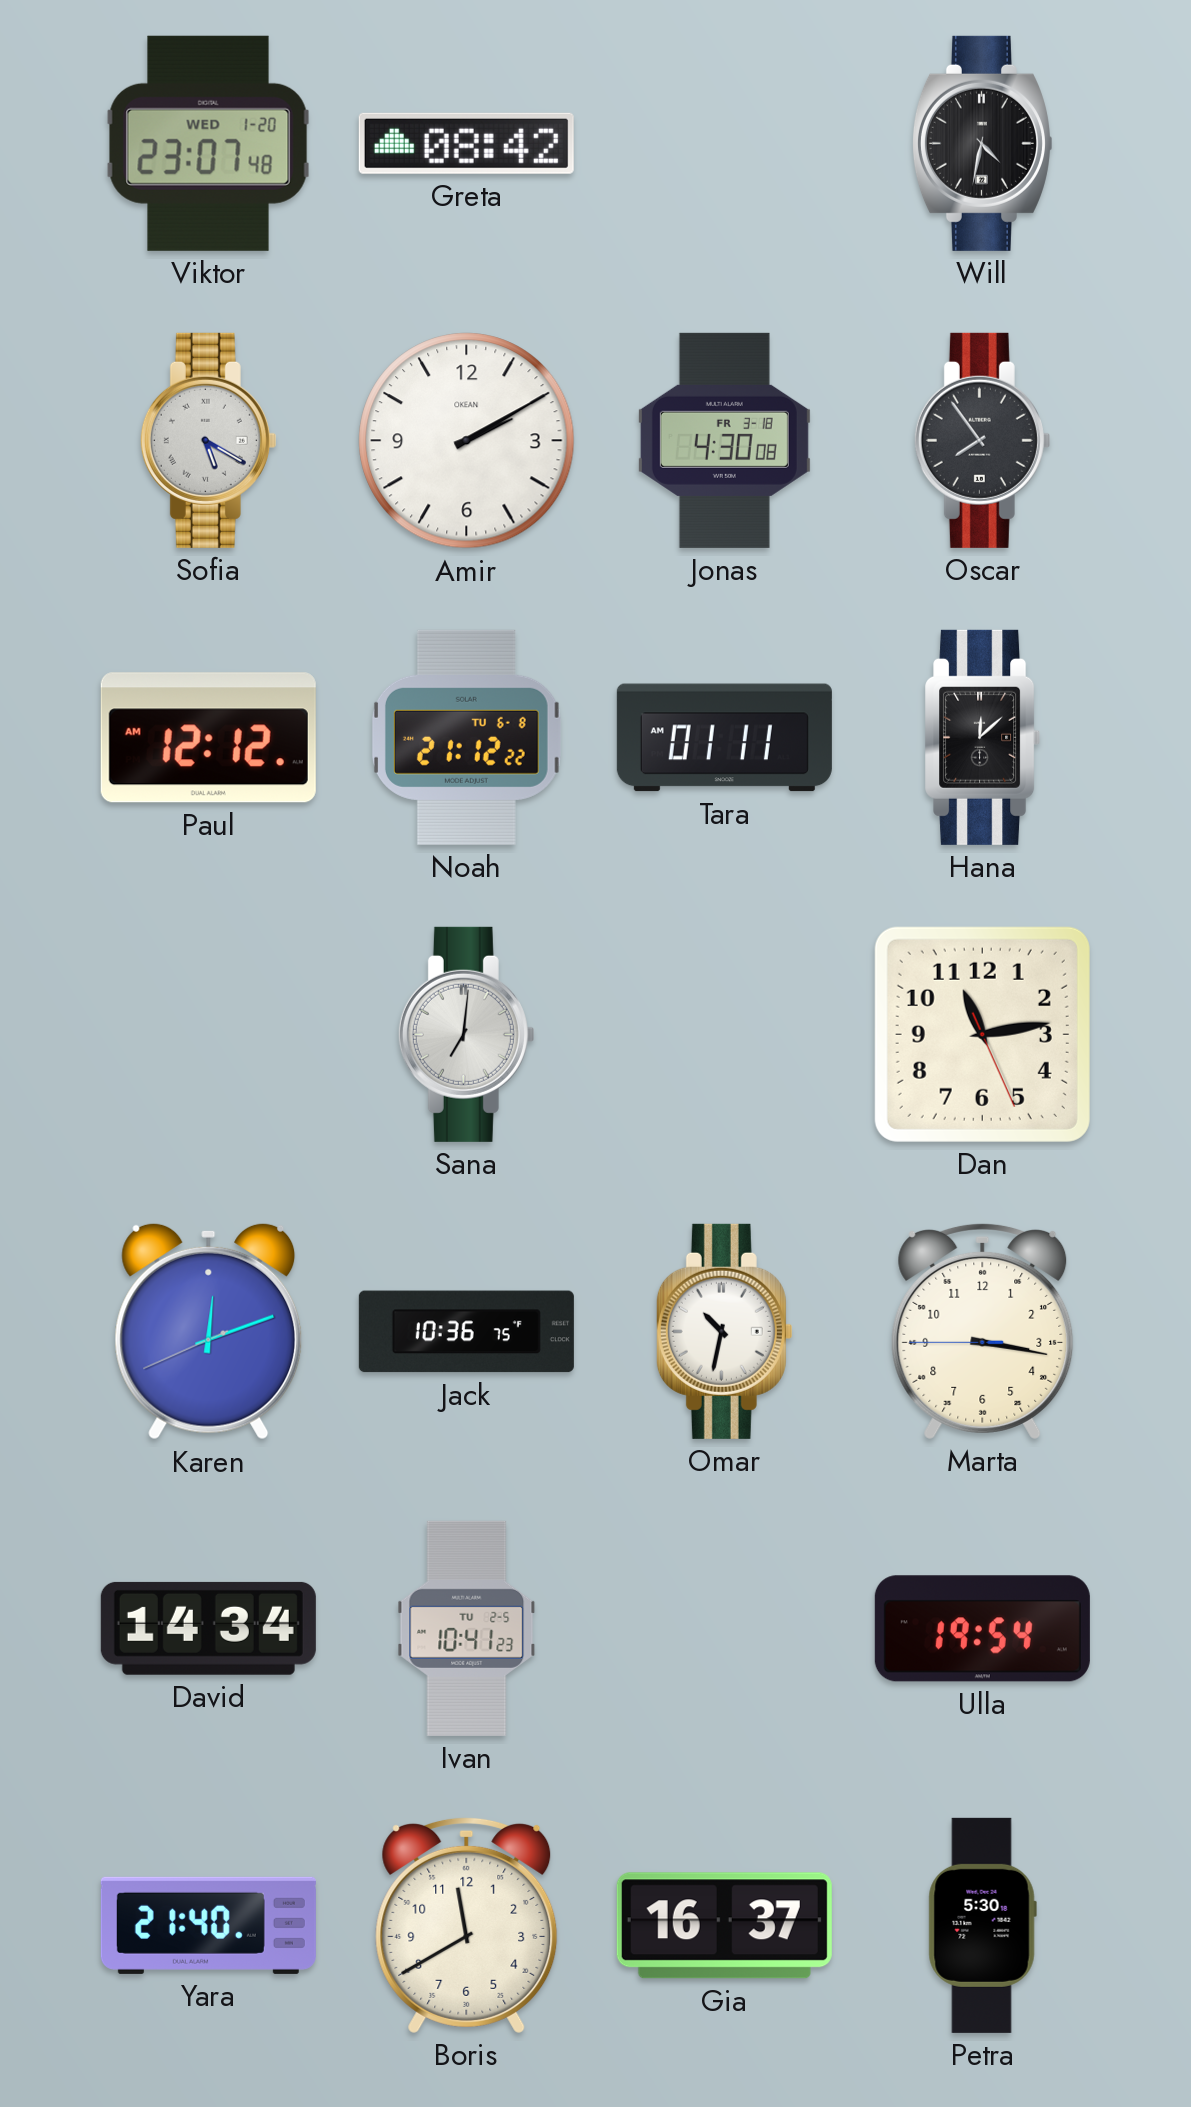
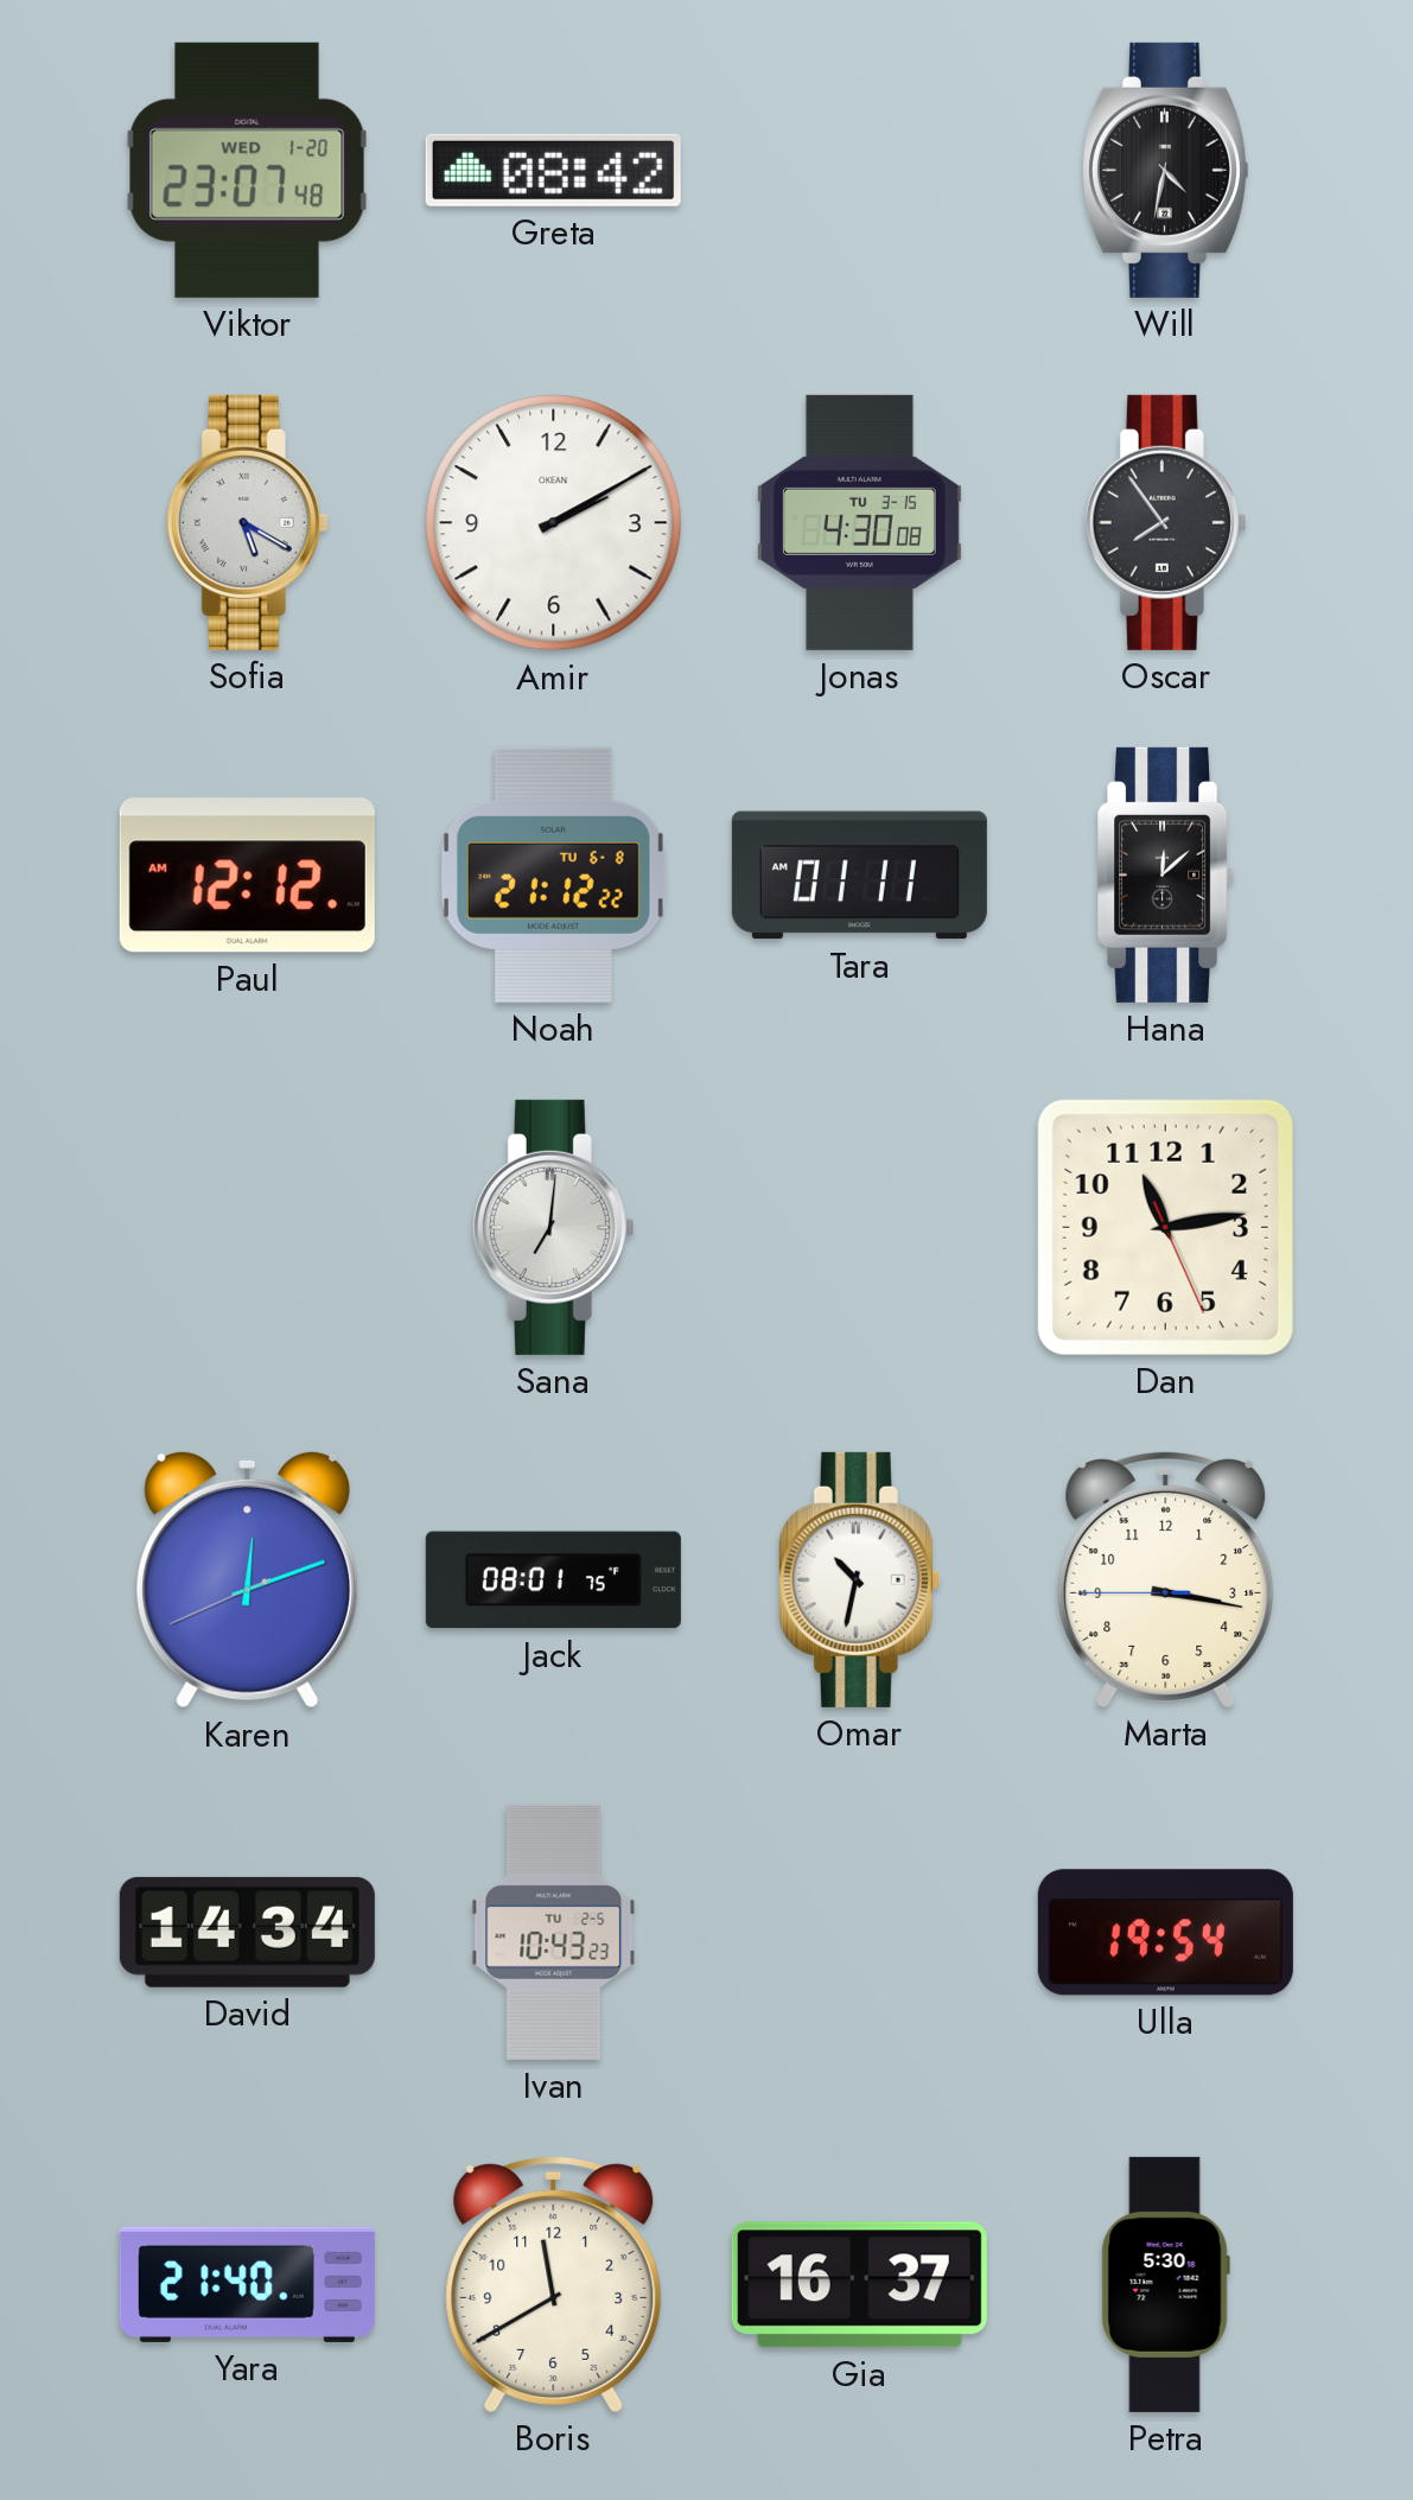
Jonas date: FR 3-18 -> TU 3-15
Jack: 10:36 -> 08:01
Ivan: 10:41 -> 10:43
